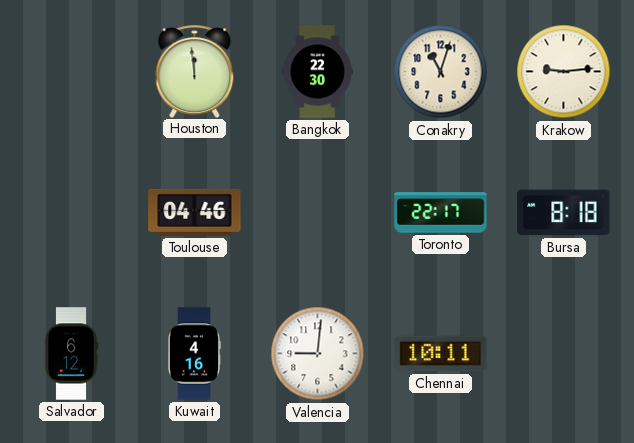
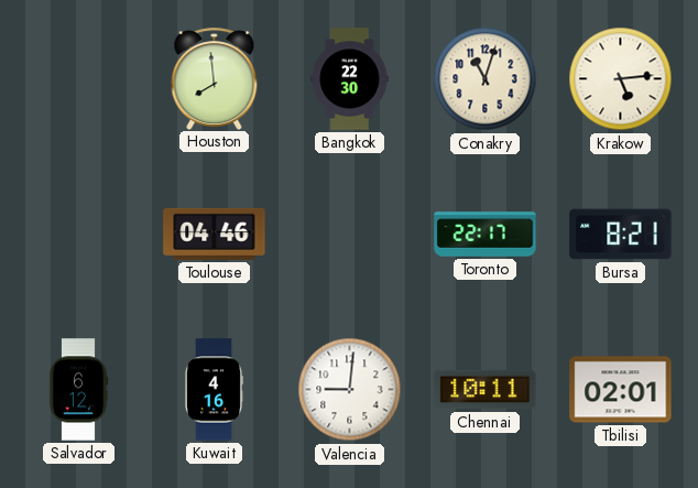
Houston: 11:59 -> 7:59
Krakow: 9:14 -> 5:14
Bursa: 8:18 -> 8:21
Tbilisi: none -> 02:01
